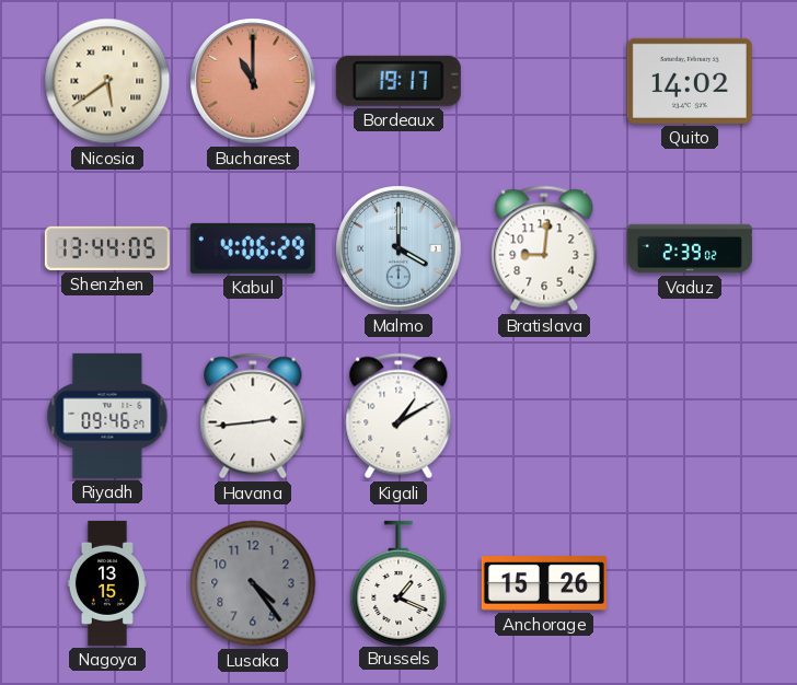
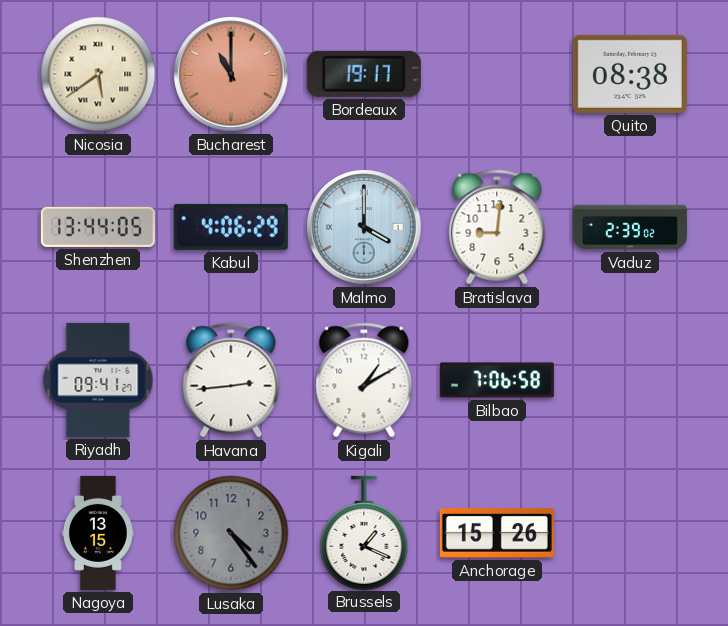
Quito: 14:02 -> 08:38
Riyadh: 09:46 -> 09:41
Bilbao: none -> 7:06
